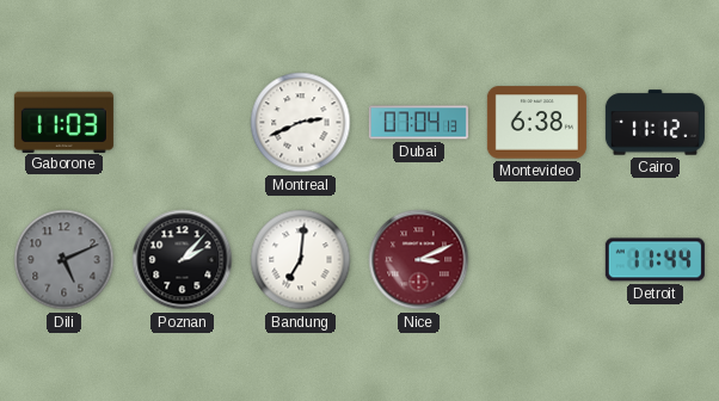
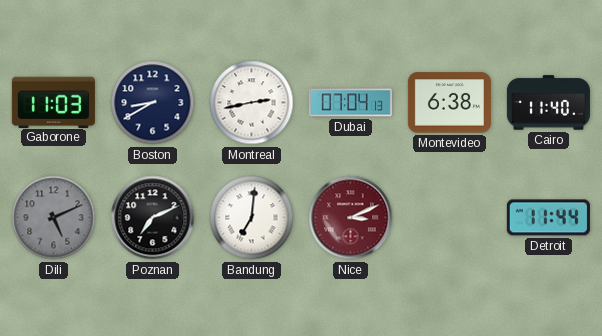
Boston: none -> 8:40
Montreal: 2:41 -> 2:43
Cairo: 11:12 -> 11:40
Poznan: 2:07 -> 7:11
